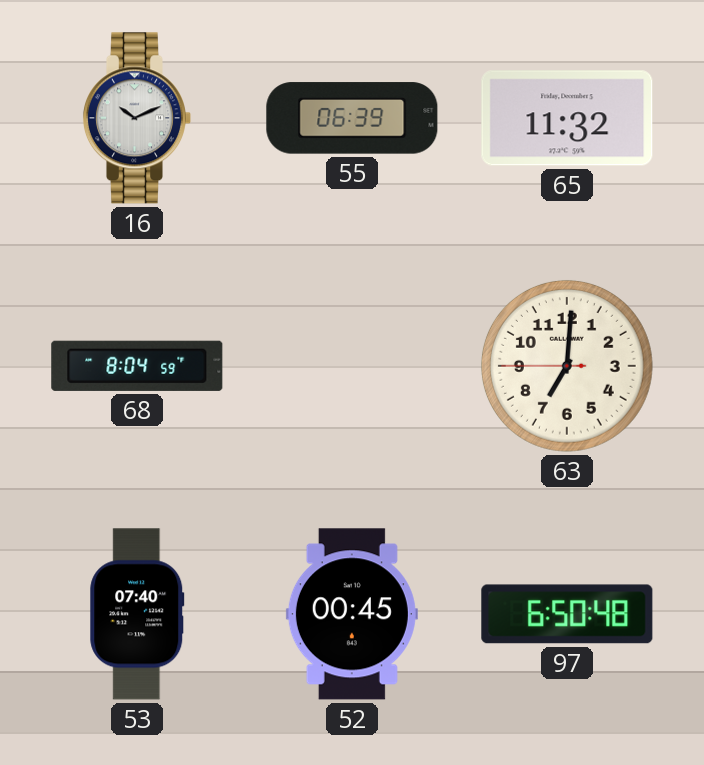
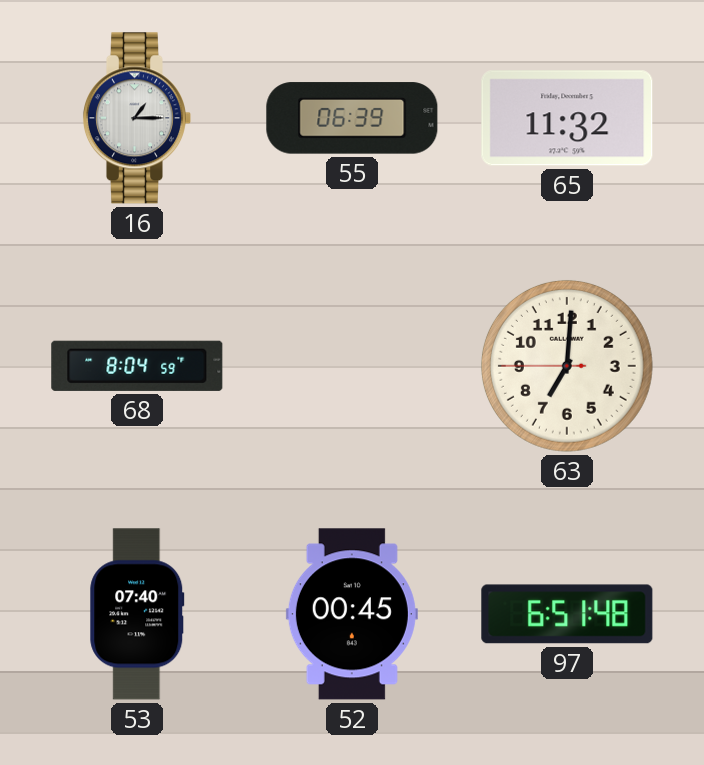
16: 10:11 -> 1:15
97: 6:50 -> 6:51
